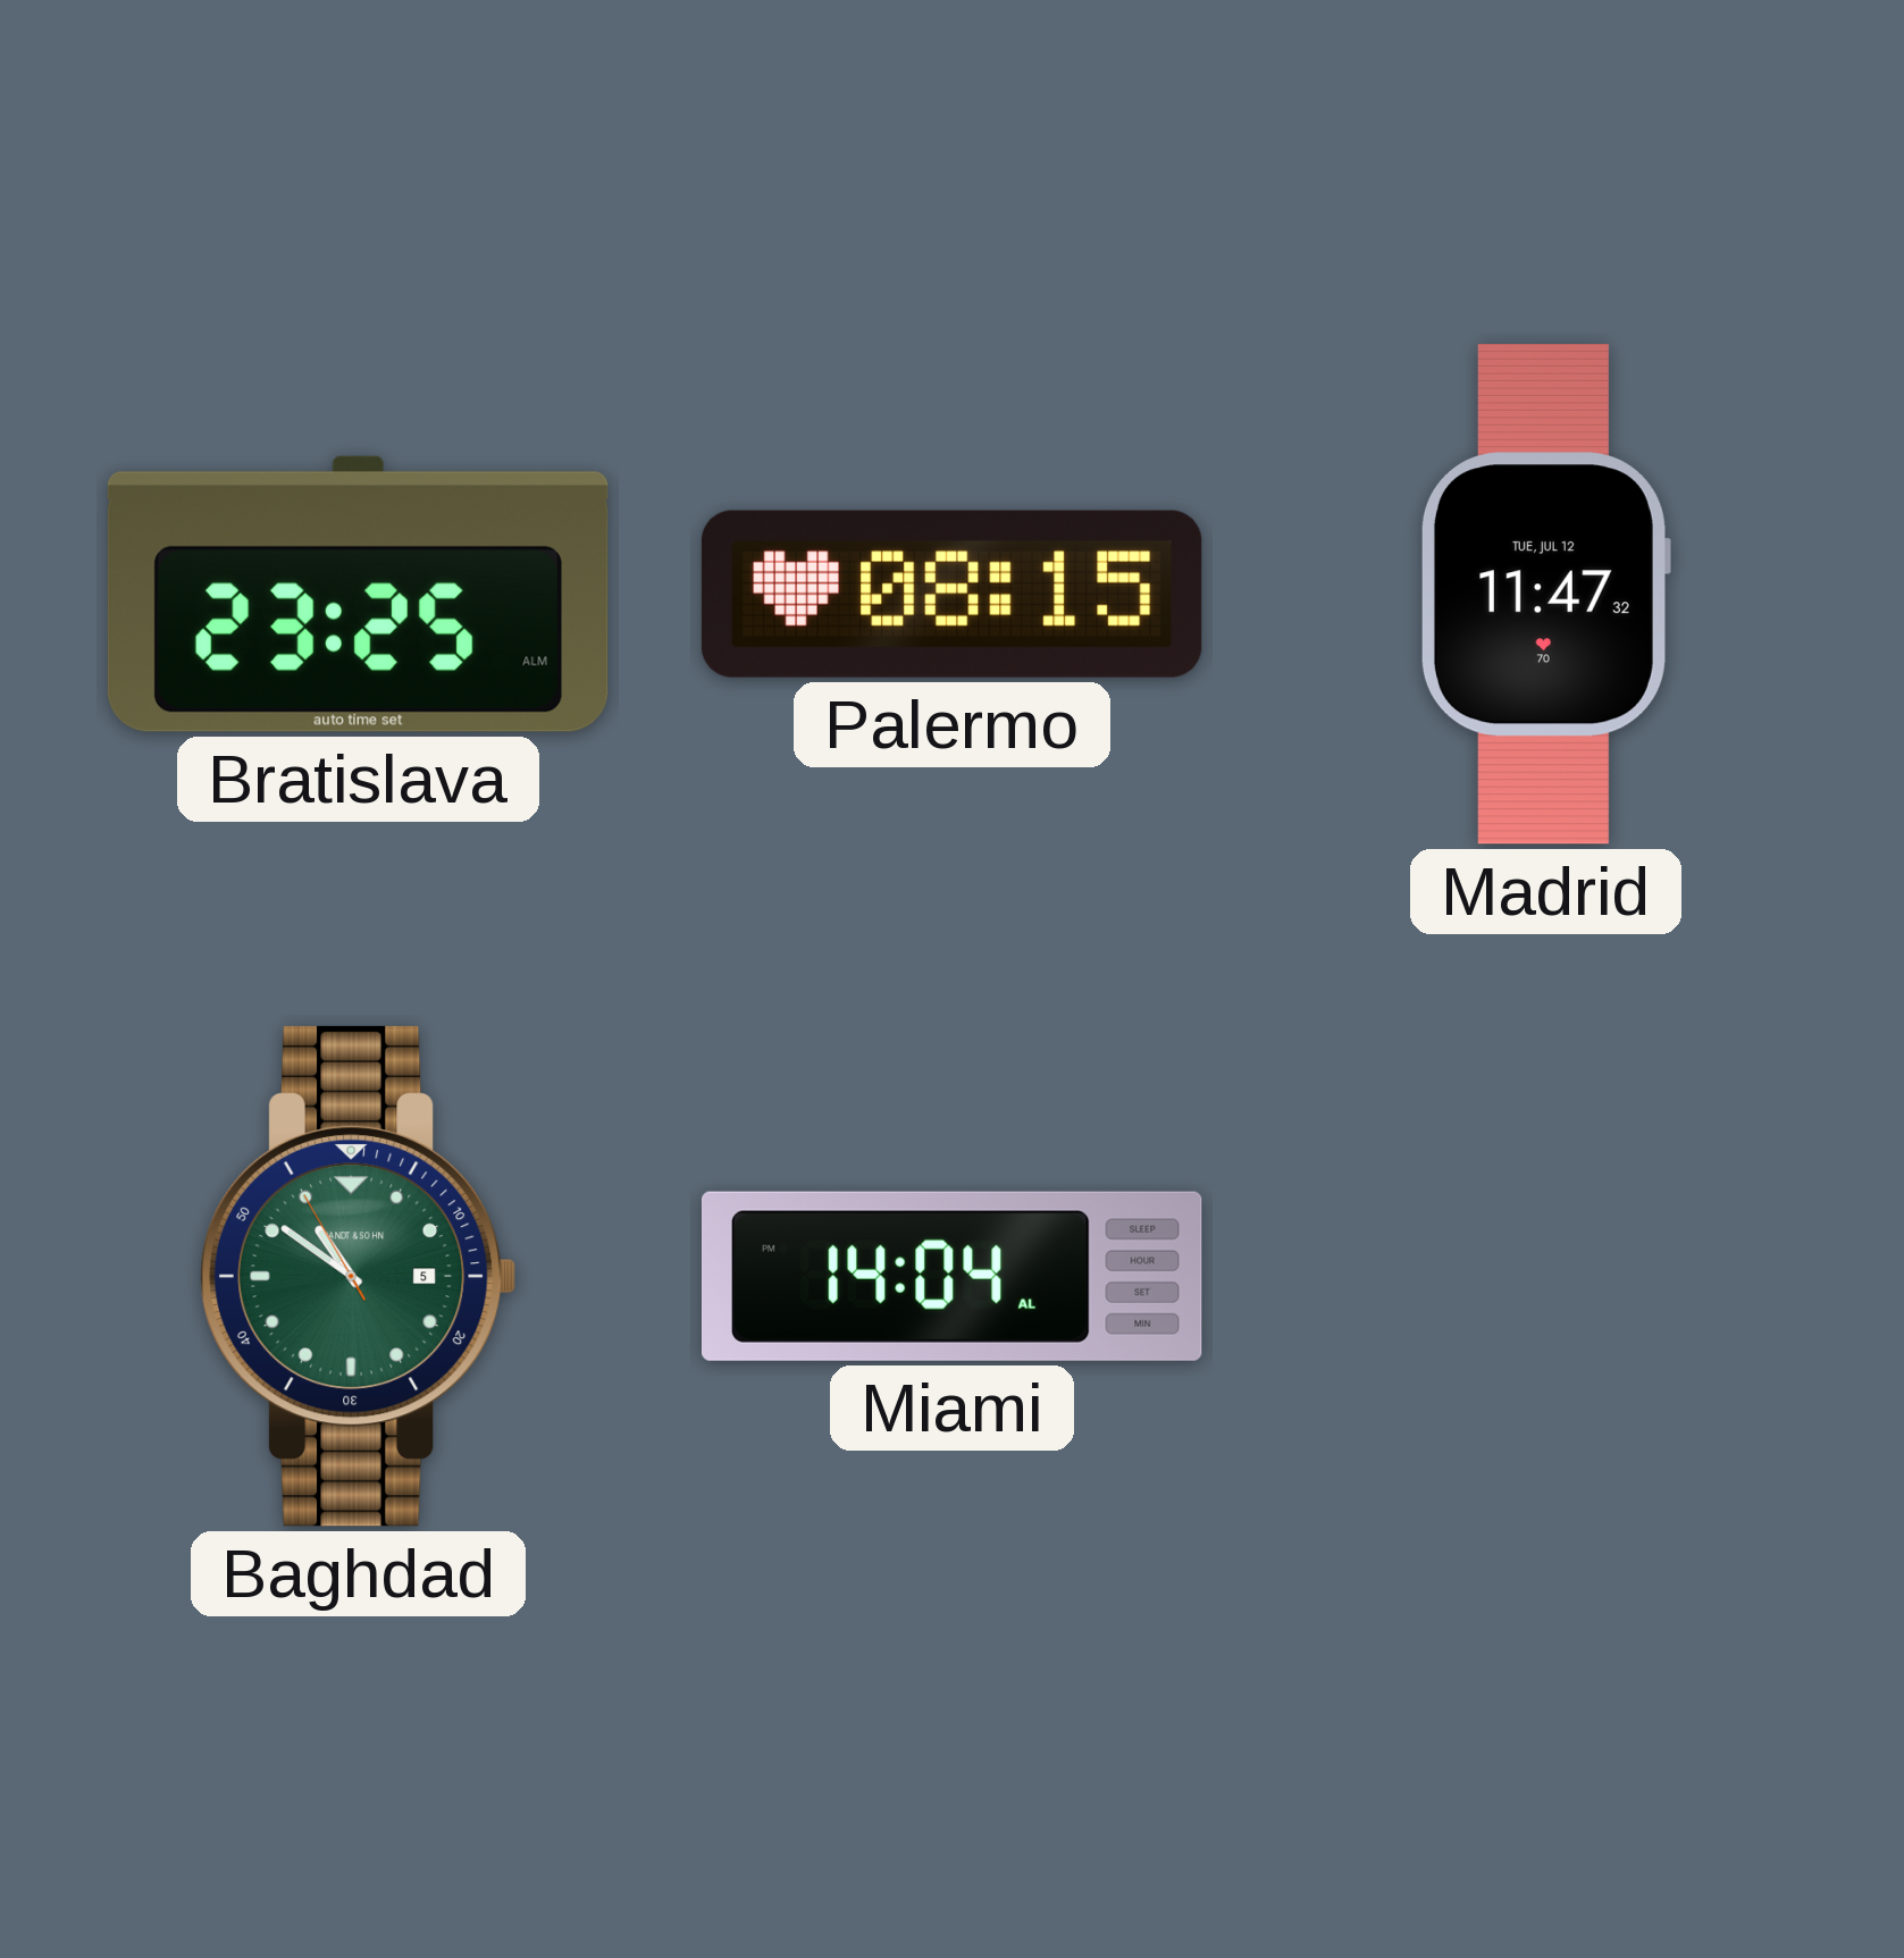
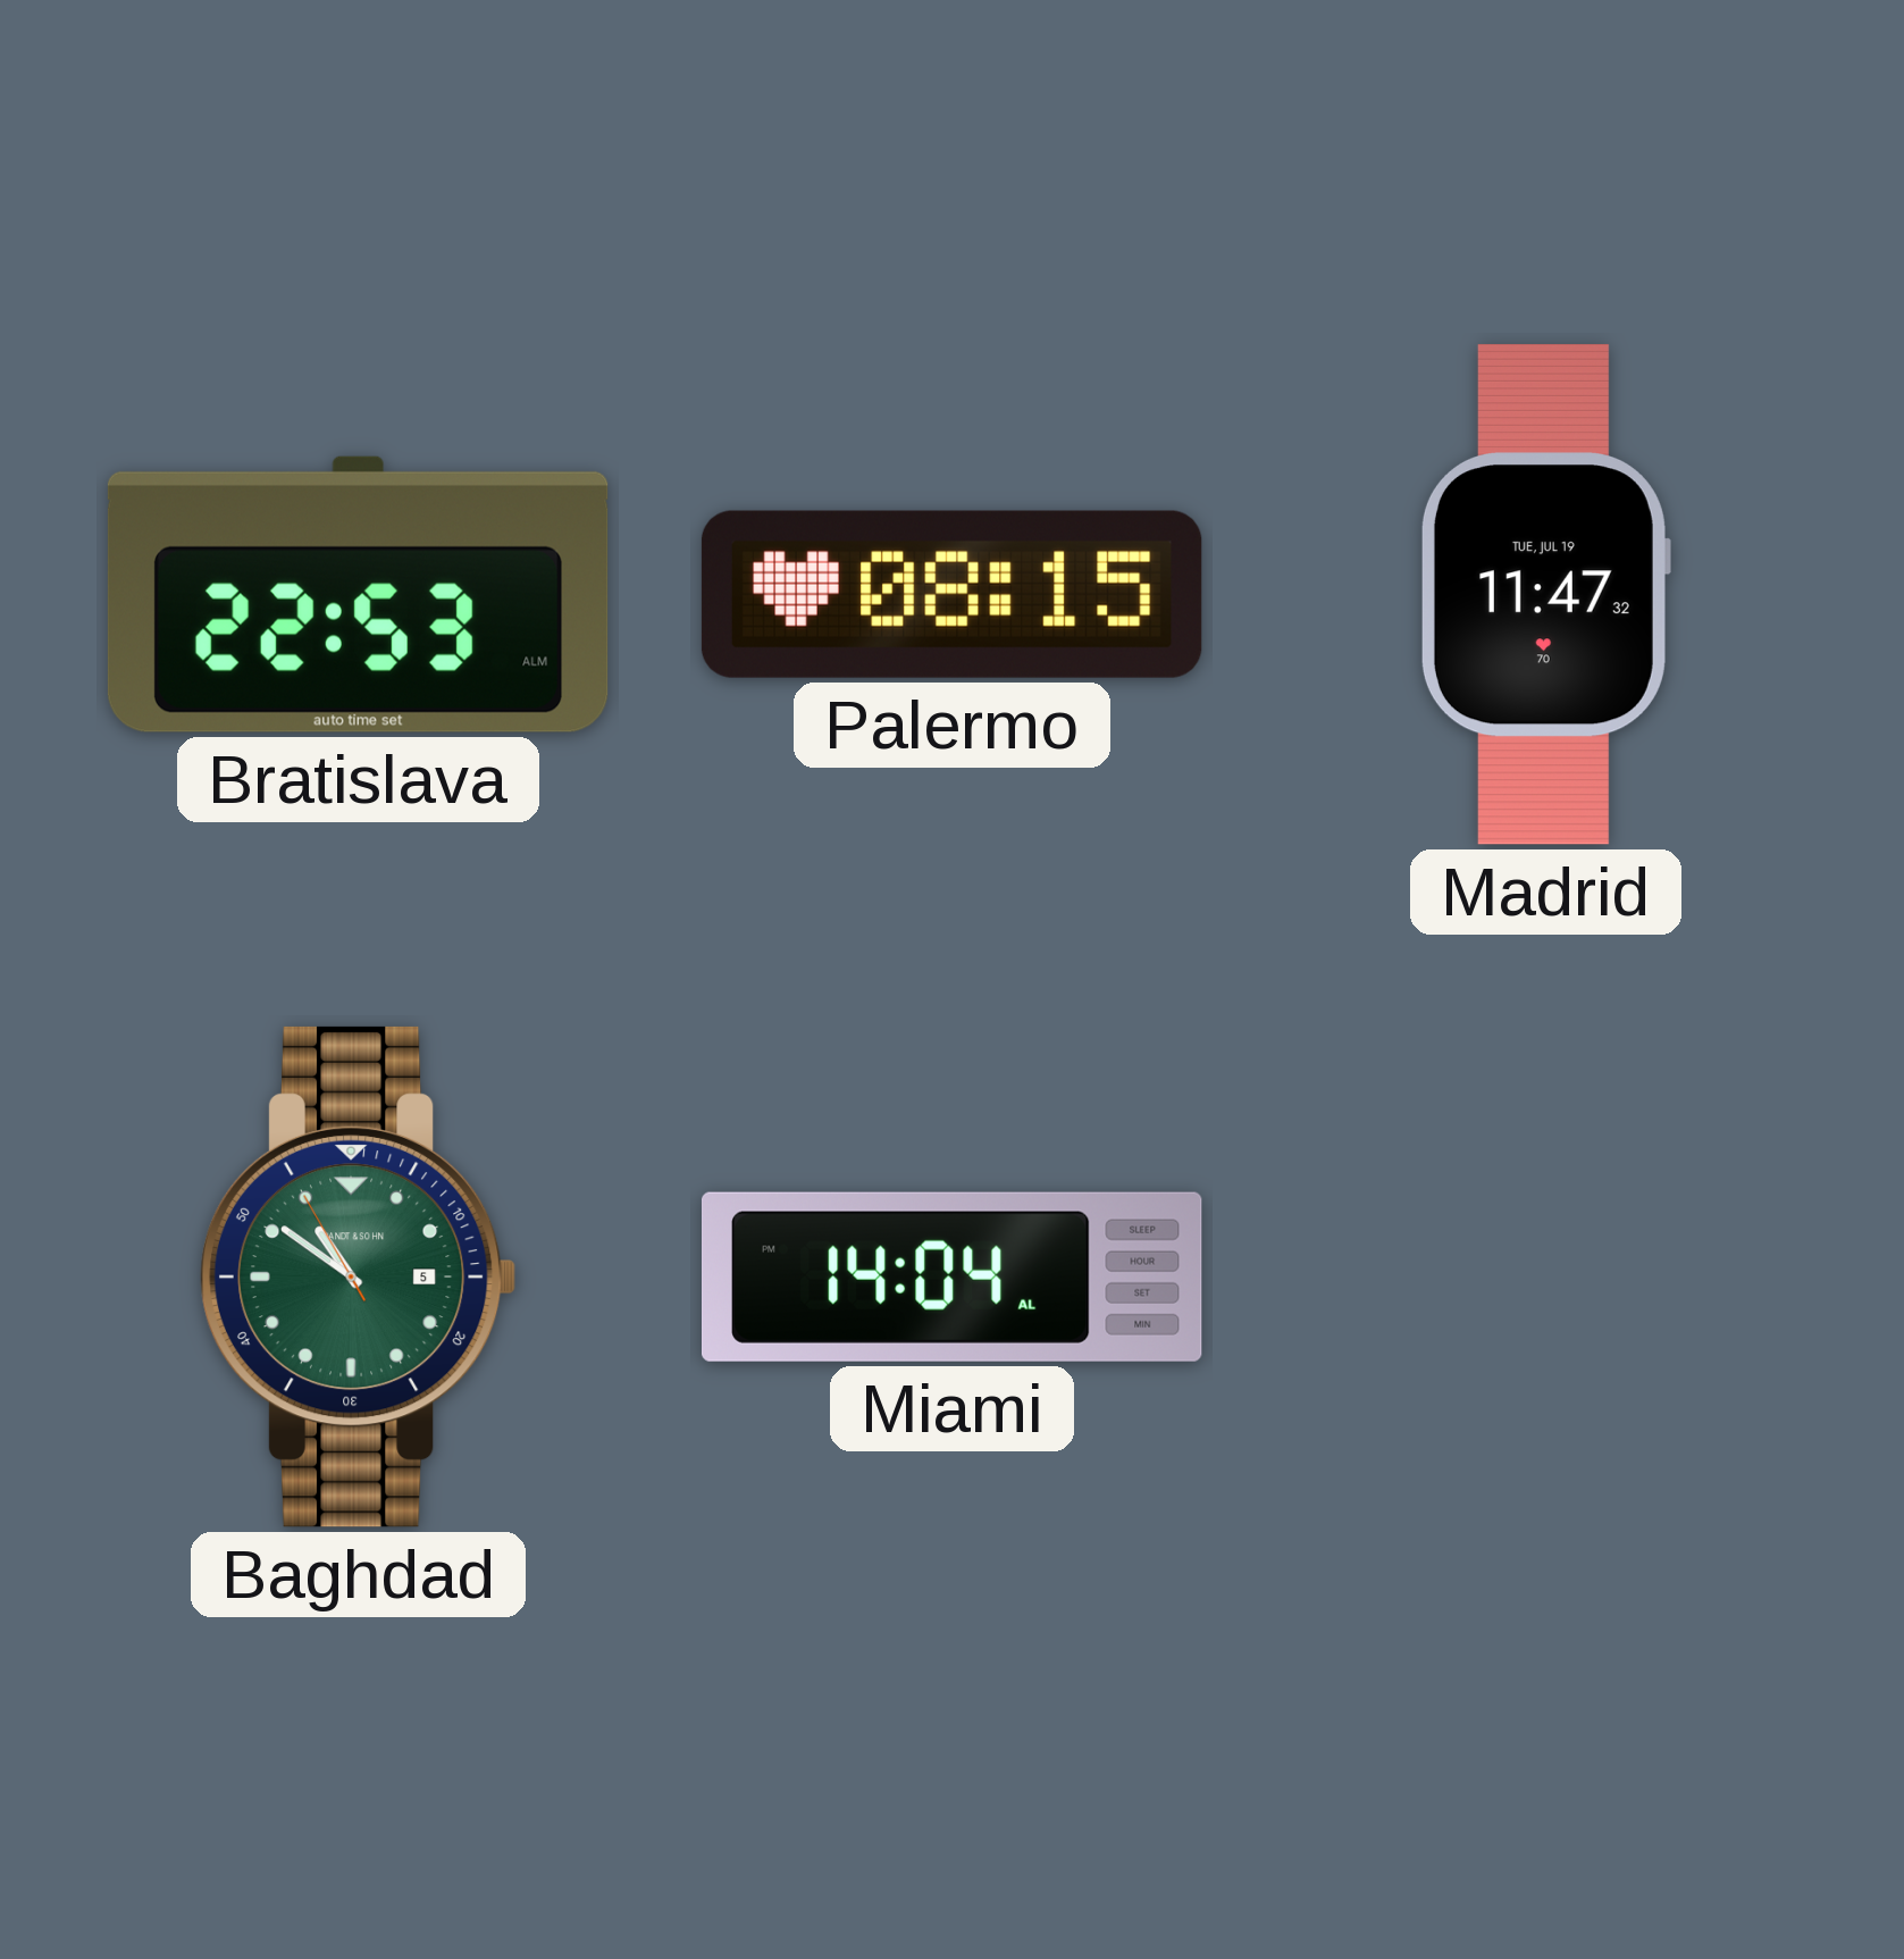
Bratislava: 23:25 -> 22:53
Madrid date: TUE, JUL 12 -> TUE, JUL 19
